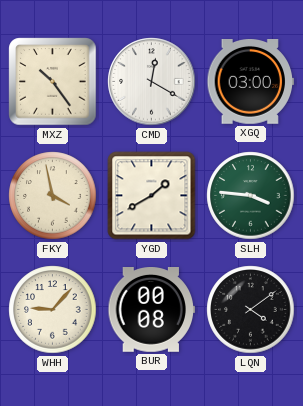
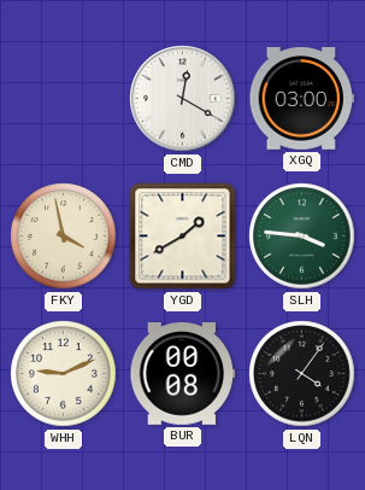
MXZ: 10:24 -> none
WHH: 9:07 -> 9:11
LQN: 4:09 -> 4:06
